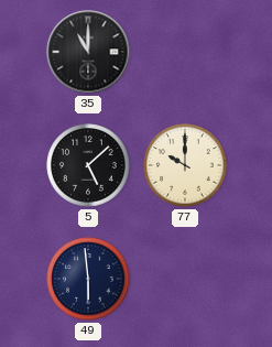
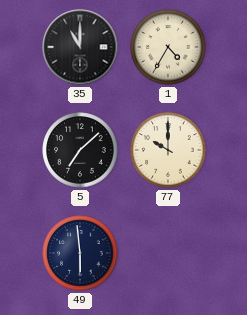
1: none -> 4:35
5: 5:08 -> 7:08
